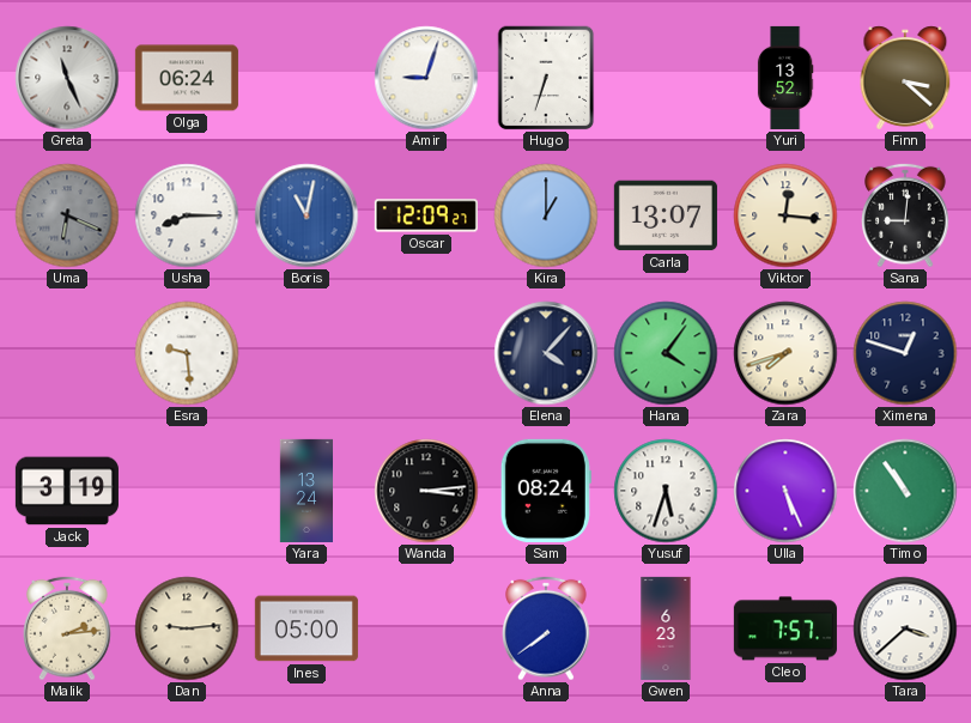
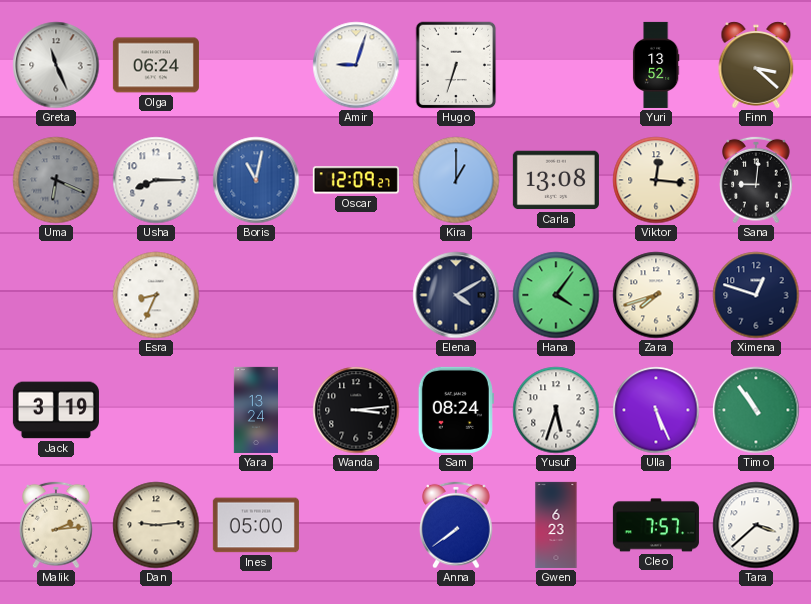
Carla: 13:07 -> 13:08
Esra: 9:29 -> 8:34
Elena: 4:07 -> 4:10
